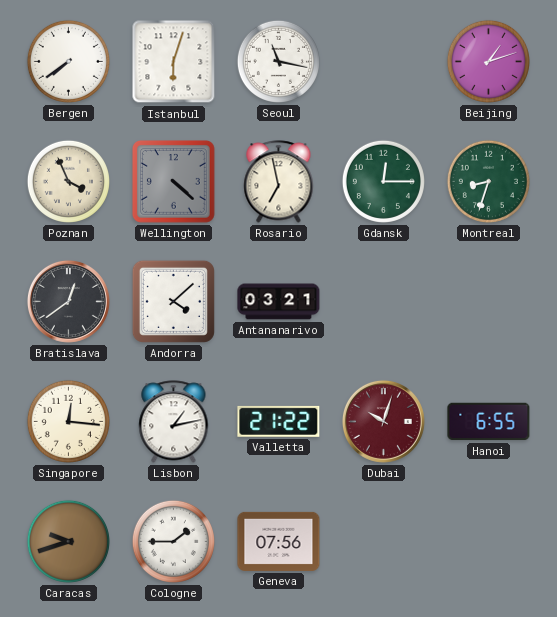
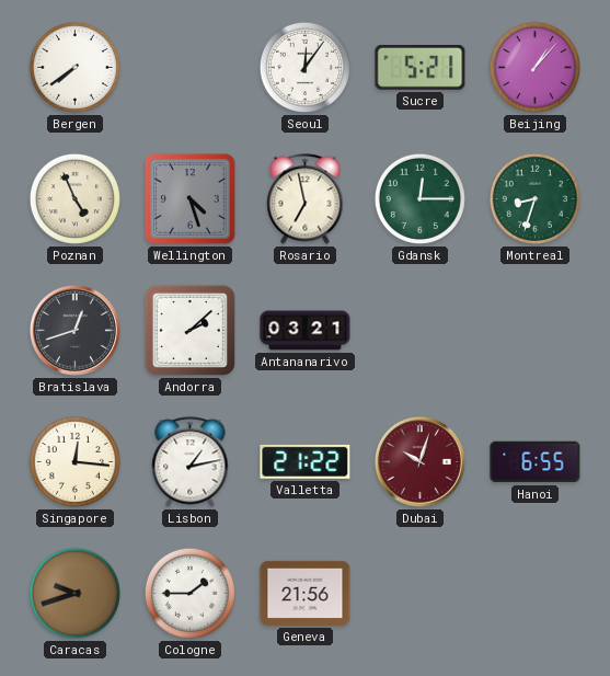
Istanbul: 6:03 -> none
Seoul: 11:17 -> 12:06
Sucre: none -> 5:21
Beijing: 1:12 -> 1:07
Poznan: 3:56 -> 4:56
Wellington: 4:22 -> 4:27
Bratislava: 12:39 -> 12:42
Andorra: 4:08 -> 2:08
Geneva: 07:56 -> 21:56
